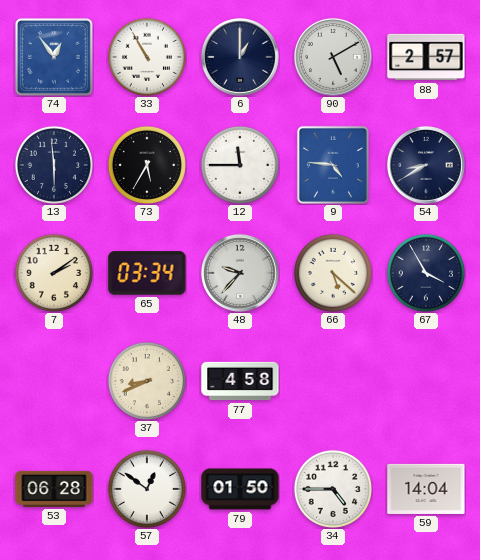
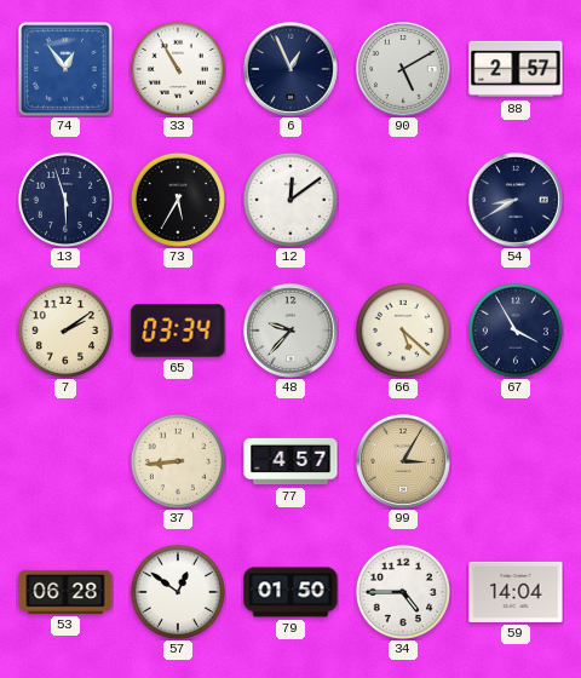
6: 1:00 -> 12:56
13: 5:59 -> 5:57
12: 11:45 -> 12:09
9: 4:46 -> none
37: 8:41 -> 8:44
77: 4:58 -> 4:57
99: none -> 3:05
